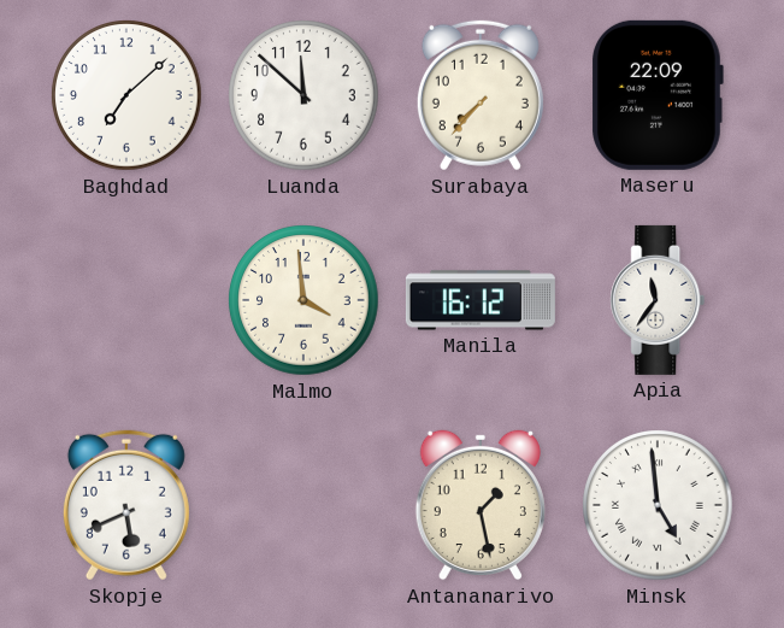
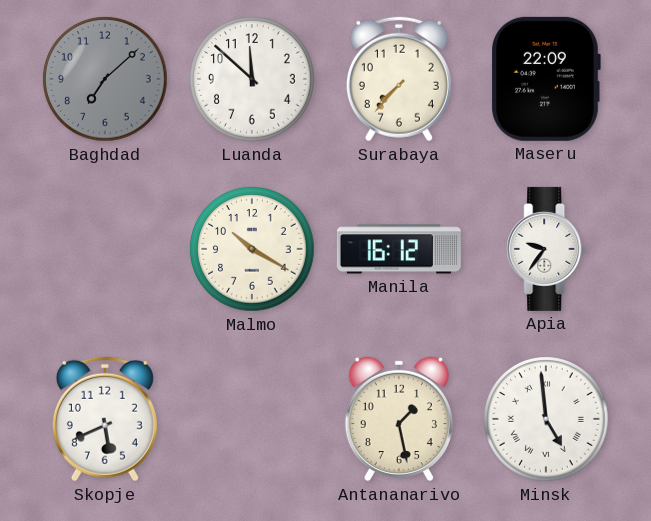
Baghdad dial: white -> grey
Malmo: 3:59 -> 10:20
Apia: 11:36 -> 9:36
